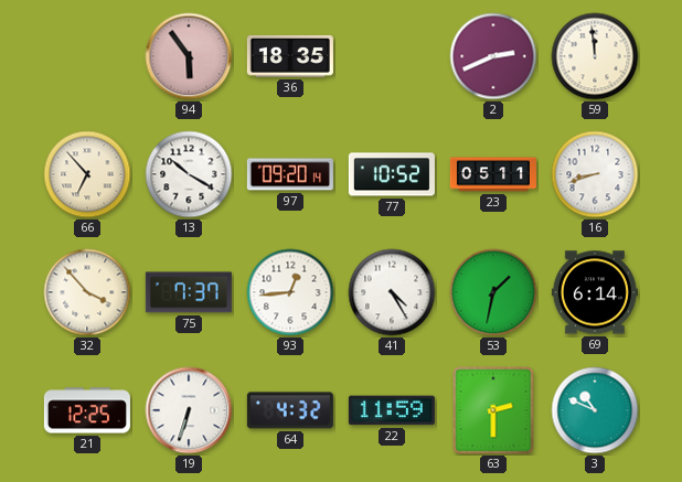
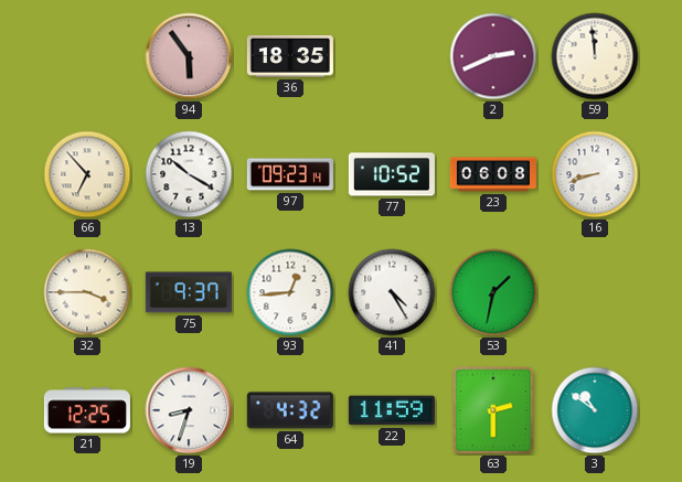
97: 09:20 -> 09:23
23: 05:11 -> 06:08
32: 3:53 -> 3:45
75: 7:37 -> 9:37
69: 6:14 -> none
19: 6:33 -> 8:33
3: 10:49 -> 10:51
